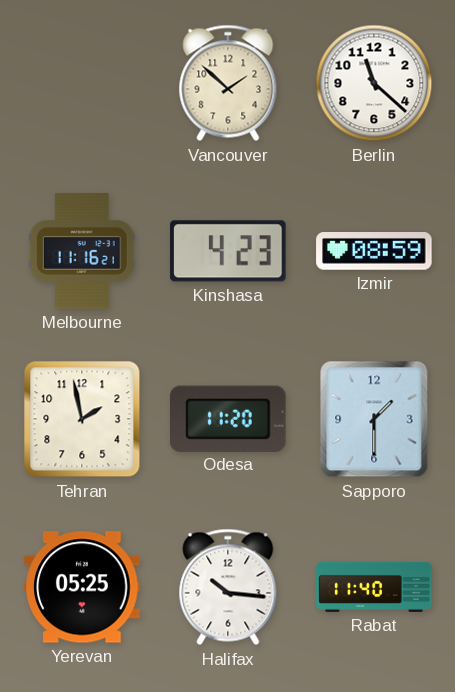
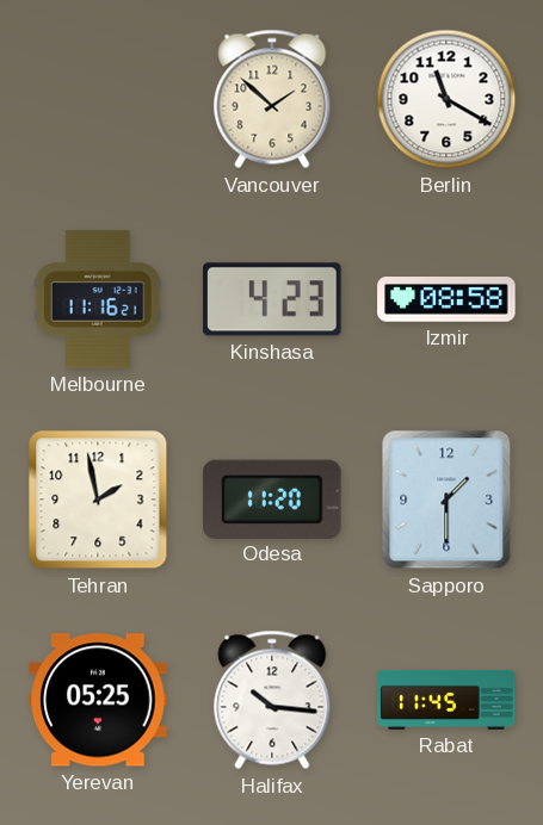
Berlin: 11:22 -> 11:20
Izmir: 08:59 -> 08:58
Rabat: 11:40 -> 11:45
